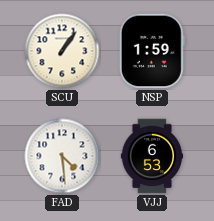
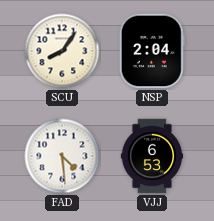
SCU: 1:06 -> 8:06
NSP: 1:59 -> 2:04
